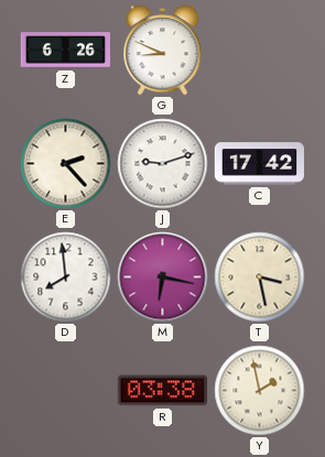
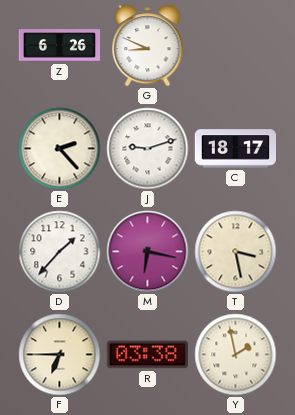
C: 17:42 -> 18:17
D: 7:59 -> 1:37
F: none -> 6:45
